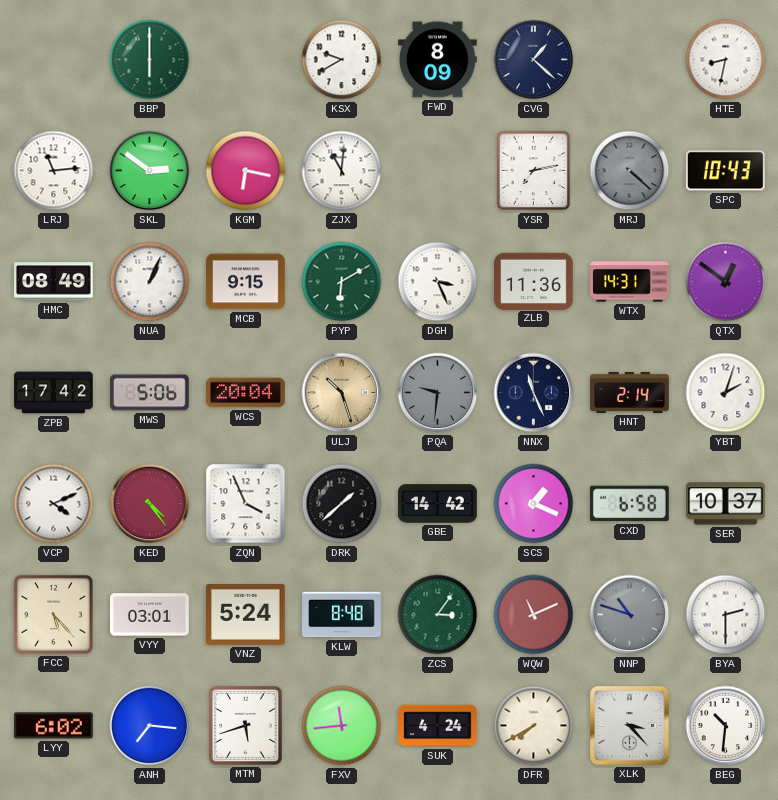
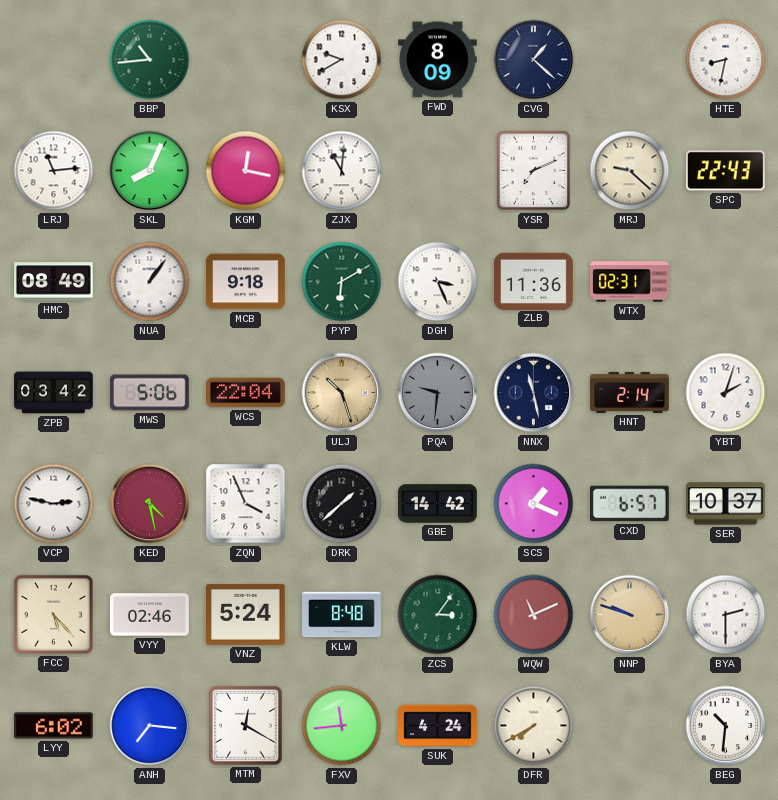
BBP: 6:00 -> 10:44
SKL: 2:51 -> 8:04
KGM: 6:17 -> 12:17
YSR: 7:13 -> 7:11
MRJ: 4:22 -> 9:22
MRJ dial: grey -> cream
SPC: 10:43 -> 22:43
NUA: 1:04 -> 1:06
MCB: 9:15 -> 9:18
WTX: 14:31 -> 02:31
QTX: 12:51 -> none
ZPB: 17:42 -> 03:42
WCS: 20:04 -> 22:04
NNX: 11:26 -> 11:28
VCP: 4:11 -> 2:47
KED: 4:24 -> 4:28
CXD: 6:58 -> 6:57
VYY: 03:01 -> 02:46
NNP: 10:48 -> 9:48
NNP dial: grey -> champagne
MTM: 5:42 -> 12:20
XLK: 3:23 -> none
